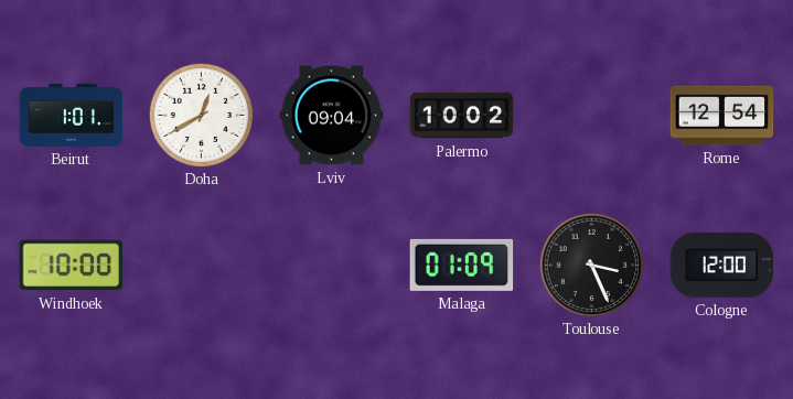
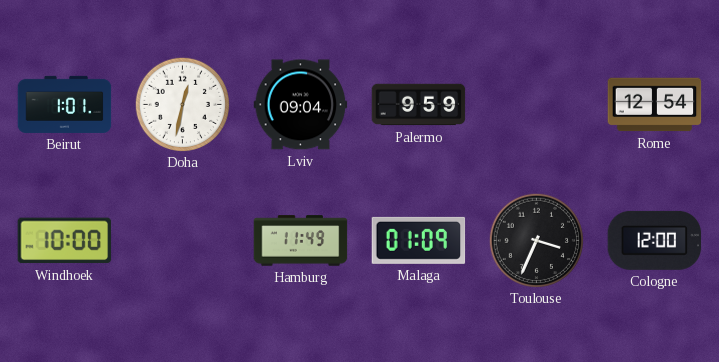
Doha: 12:40 -> 12:32
Palermo: 10:02 -> 9:59
Hamburg: none -> 11:49
Toulouse: 3:26 -> 3:34
